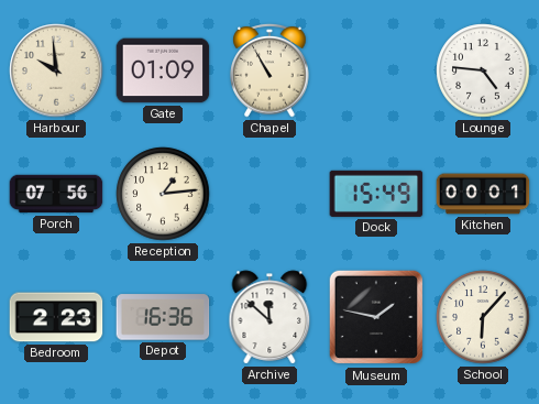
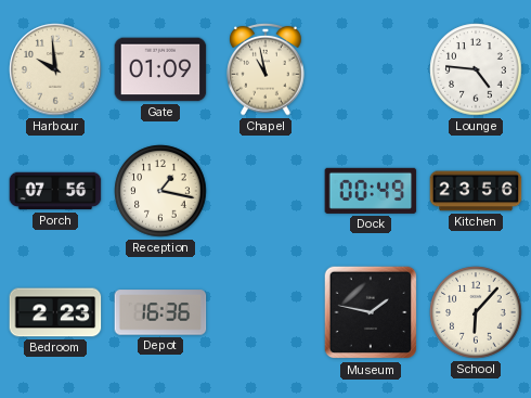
Chapel: 10:55 -> 10:58
Reception: 1:14 -> 1:17
Dock: 15:49 -> 00:49
Kitchen: 00:01 -> 23:56
Archive: 11:52 -> none
